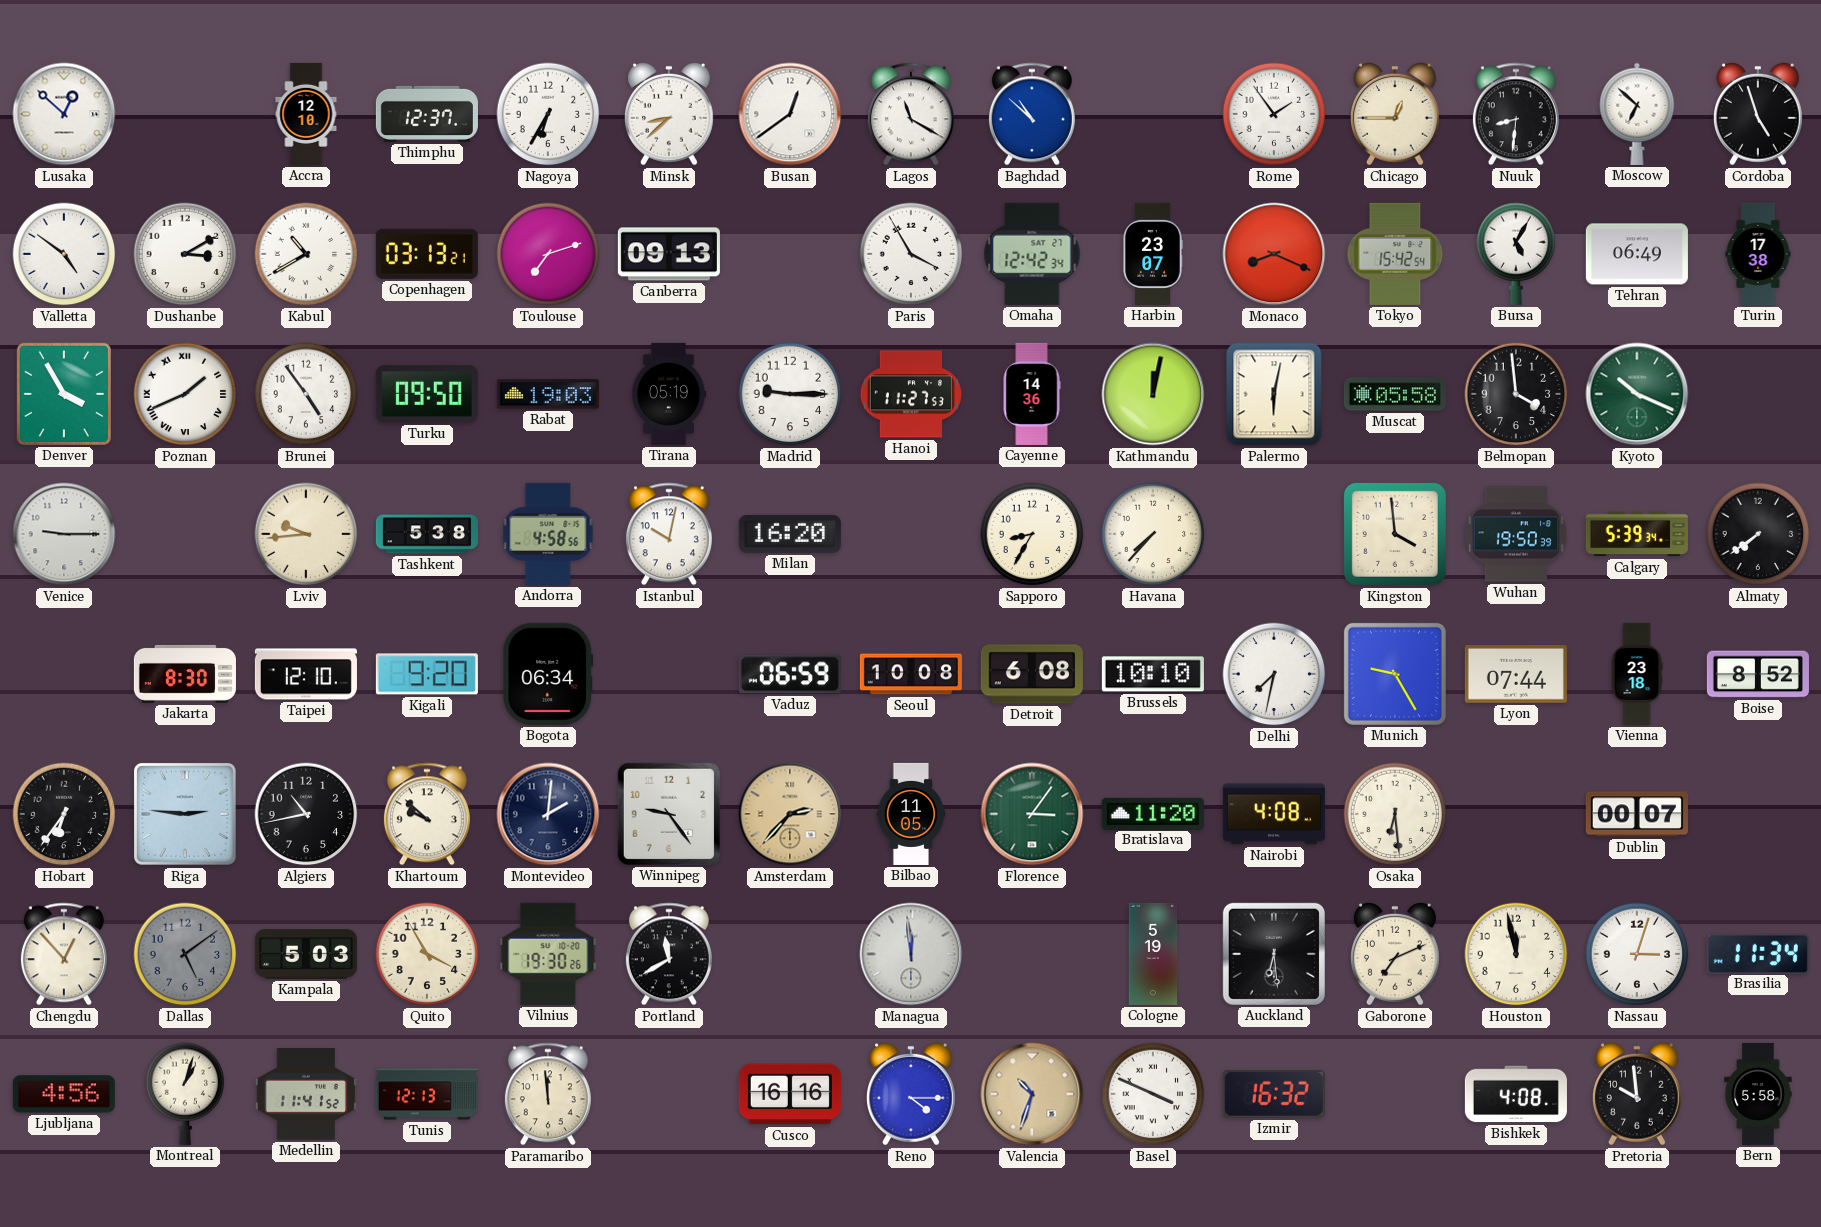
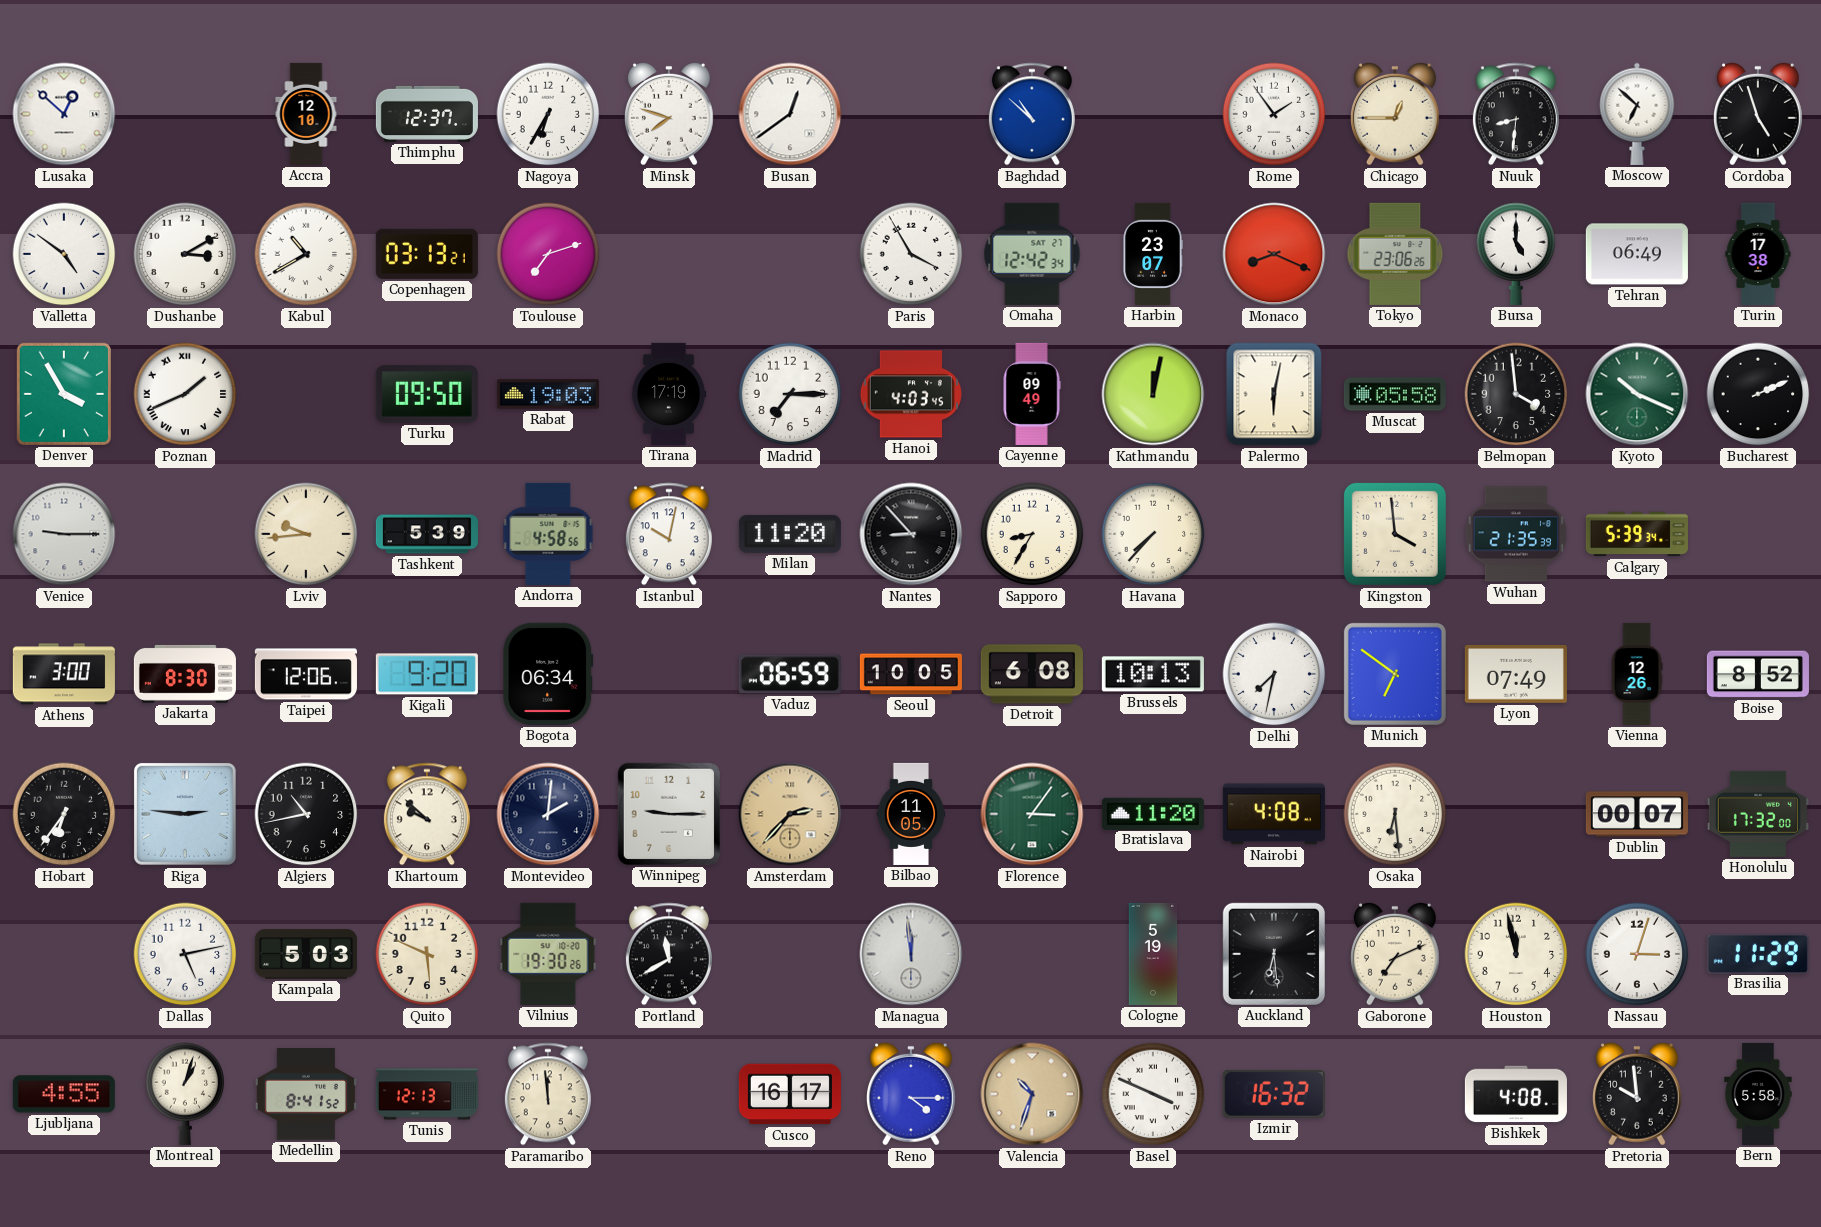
Minsk: 8:38 -> 7:48
Lagos: 11:20 -> none
Canberra: 09:13 -> none
Tokyo: 15:42 -> 23:06
Bursa: 5:05 -> 5:00
Brunei: 4:54 -> none
Tirana: 05:19 -> 17:19
Madrid: 9:15 -> 7:15
Hanoi: 11:27 -> 4:03
Cayenne: 14:36 -> 09:49
Bucharest: none -> 2:11
Tashkent: 5:38 -> 5:39
Milan: 16:20 -> 11:20
Nantes: none -> 8:53
Wuhan: 19:50 -> 21:35
Almaty: 7:39 -> none
Athens: none -> 3:00
Taipei: 12:10 -> 12:06
Seoul: 10:08 -> 10:05
Brussels: 10:10 -> 10:13
Munich: 9:25 -> 6:51
Lyon: 07:44 -> 07:49
Vienna: 23:18 -> 12:26
Winnipeg: 9:24 -> 9:15
Honolulu: none -> 17:32
Chengdu: 12:53 -> none
Dallas: 5:09 -> 5:13
Dallas dial: grey -> white
Quito: 3:55 -> 5:49
Brasilia: 11:34 -> 11:29
Ljubljana: 4:56 -> 4:55
Medellin: 11:41 -> 8:41
Cusco: 16:16 -> 16:17
